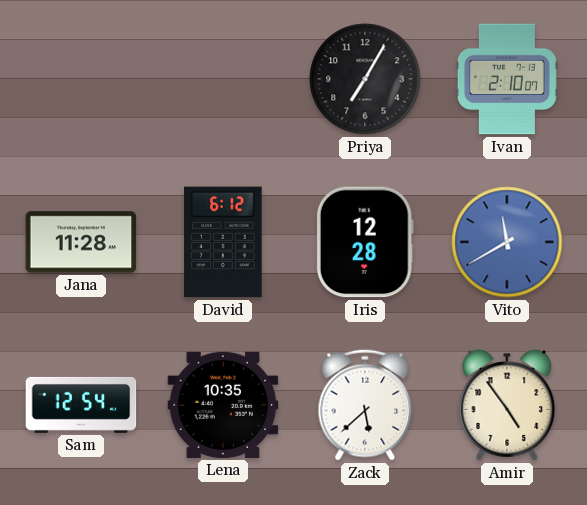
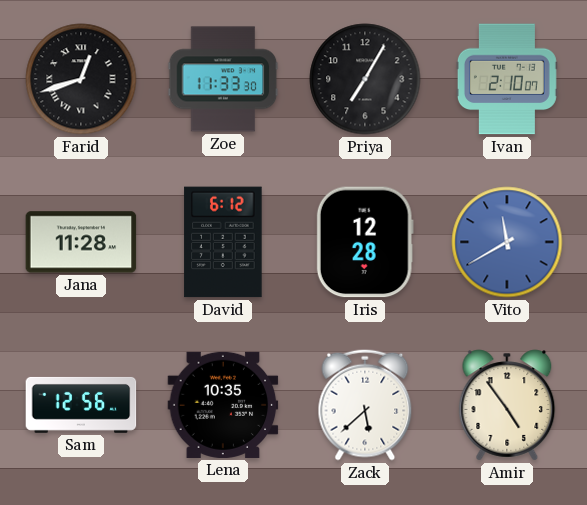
Farid: none -> 12:42
Zoe: none -> 11:33
Sam: 12:54 -> 12:56
